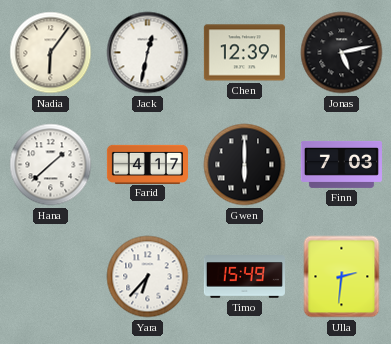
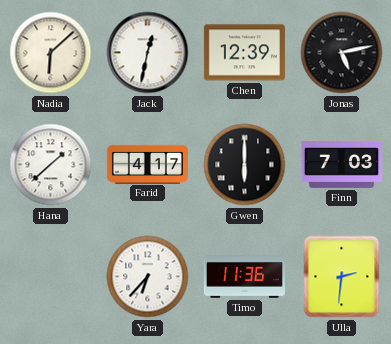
Nadia: 6:06 -> 6:08
Timo: 15:49 -> 11:36
